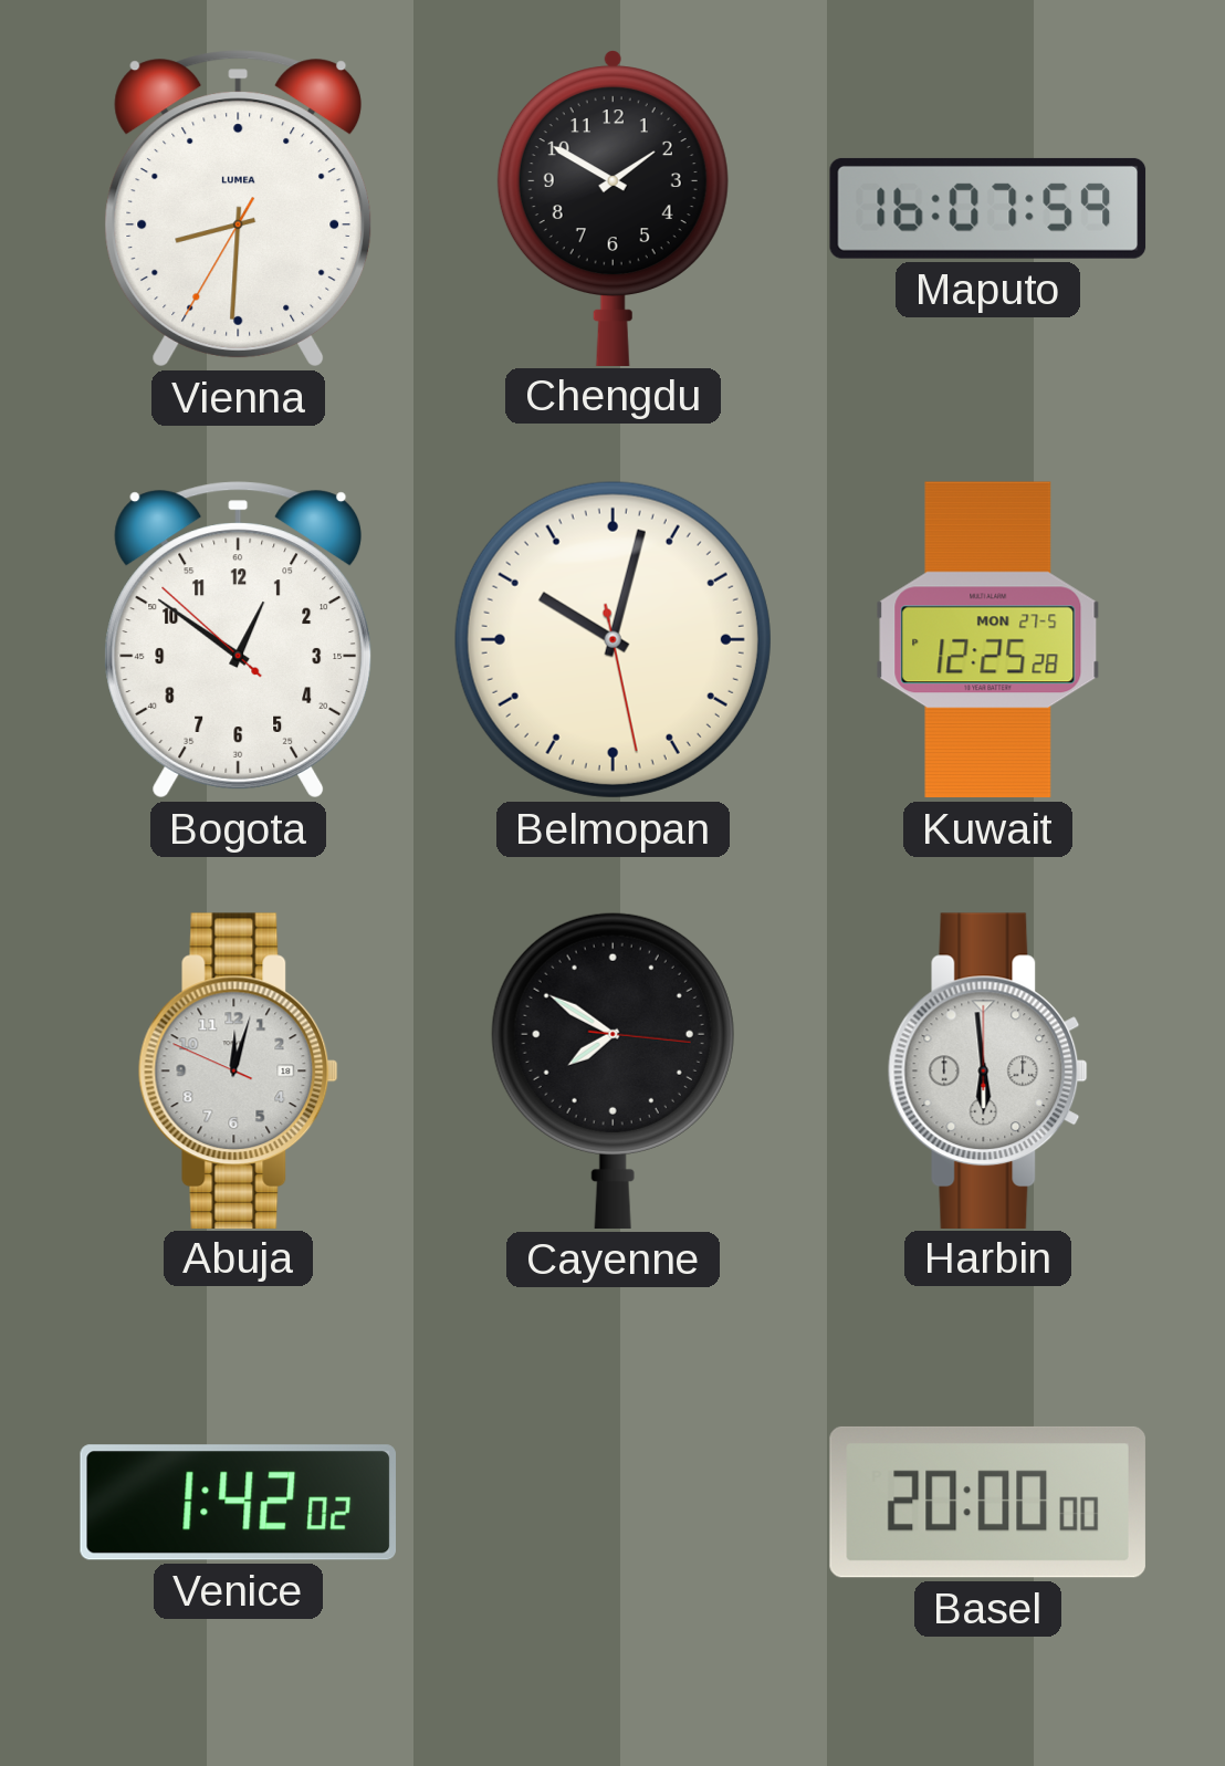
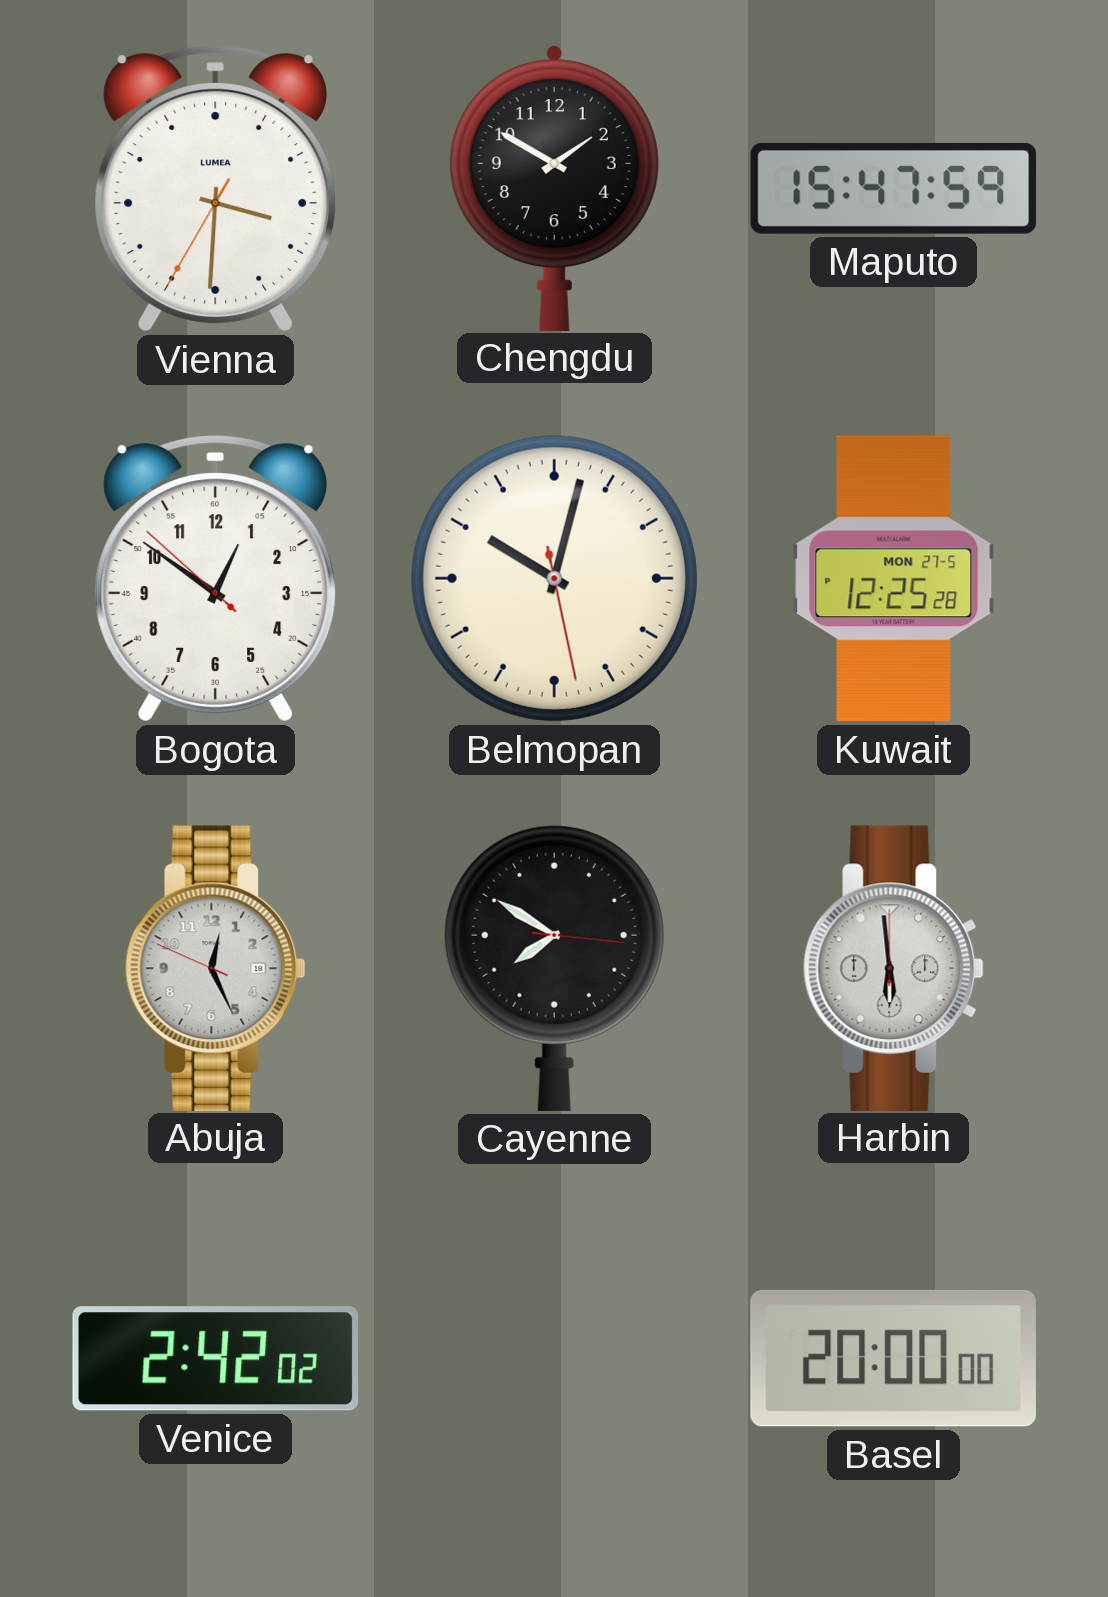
Vienna: 8:30 -> 3:30
Maputo: 16:07 -> 15:47
Abuja: 12:02 -> 12:25
Venice: 1:42 -> 2:42
